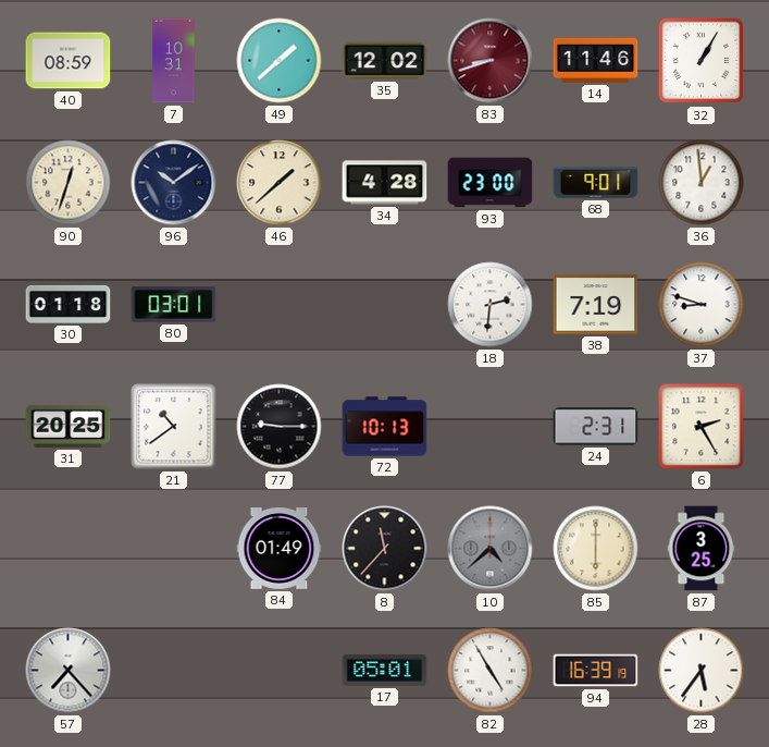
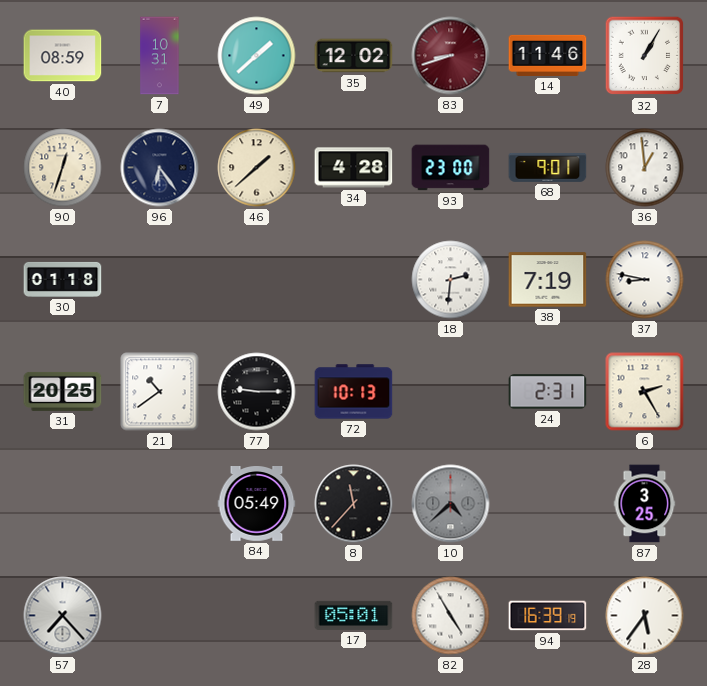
96: 10:09 -> 6:24
80: 03:01 -> none
37: 8:48 -> 8:47
84: 01:49 -> 05:49
85: 6:00 -> none
